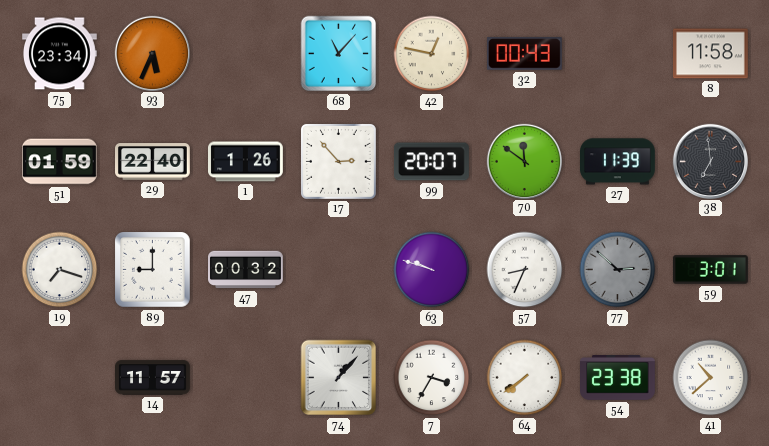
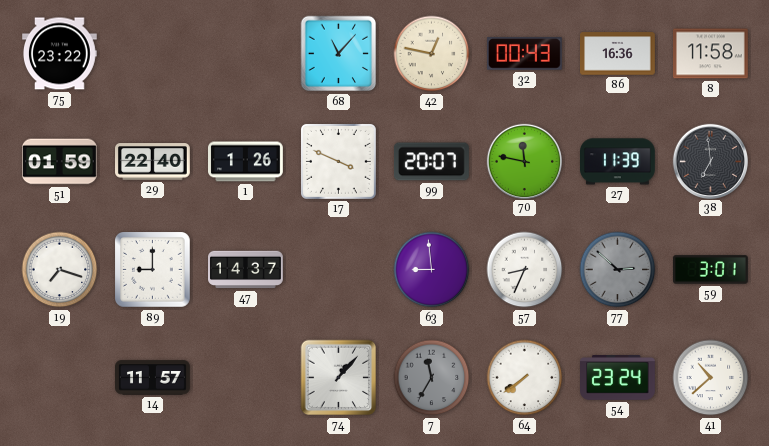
75: 23:34 -> 23:22
93: 5:34 -> none
86: none -> 16:36
17: 2:53 -> 3:49
70: 11:51 -> 11:47
47: 00:32 -> 14:37
63: 9:48 -> 8:59
7: 3:35 -> 11:35
7 dial: white -> grey
54: 23:38 -> 23:24
